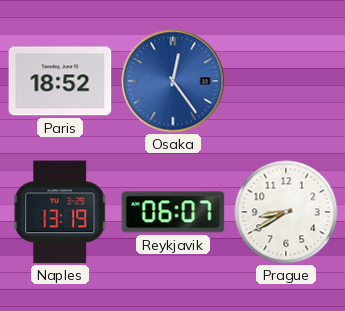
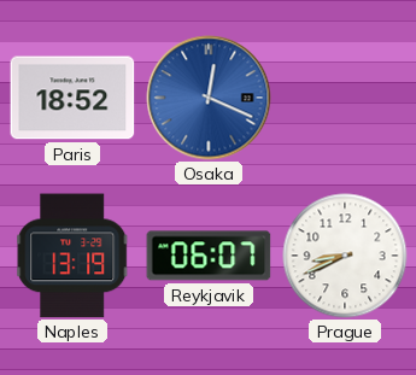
Osaka: 12:24 -> 12:19
Prague: 8:40 -> 8:41
